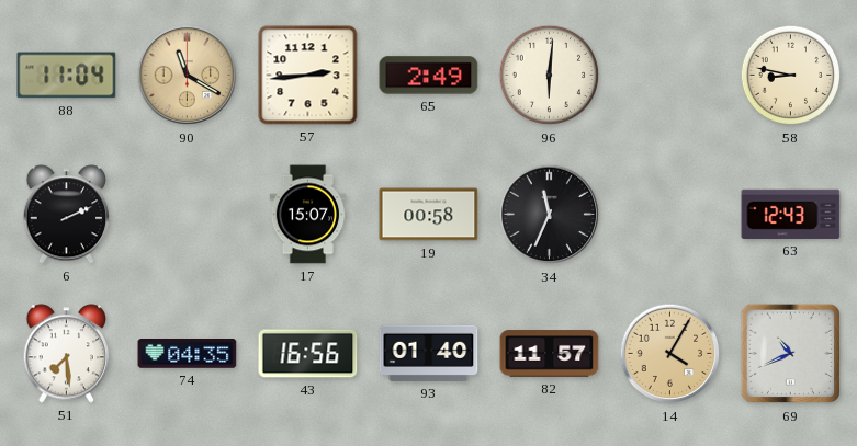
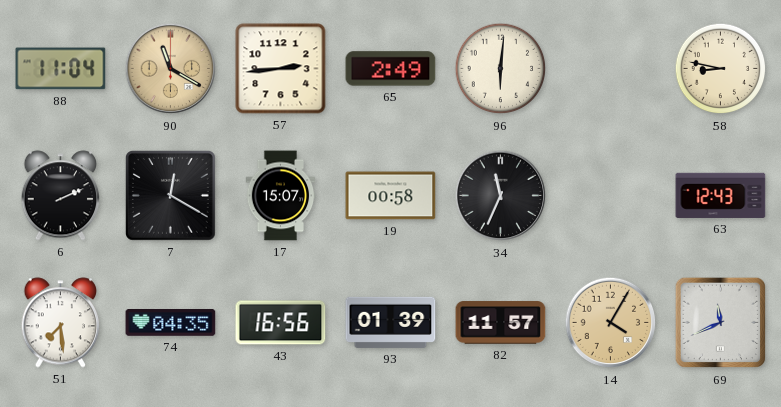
7: none -> 12:20
93: 01:40 -> 01:39
69: 10:41 -> 11:41
